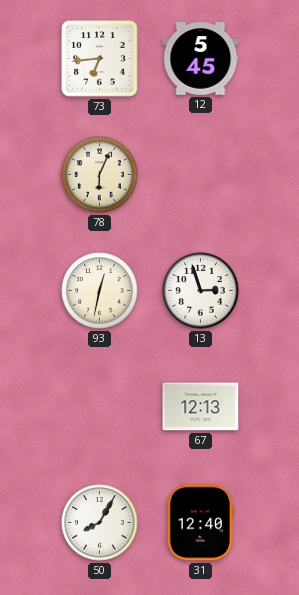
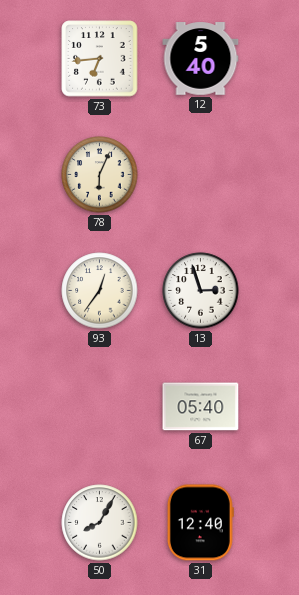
12: 5:45 -> 5:40
93: 12:32 -> 12:36
67: 12:13 -> 05:40
